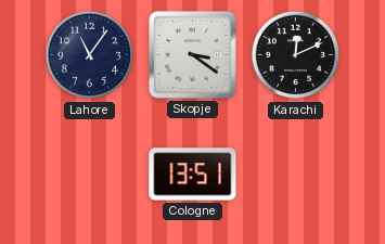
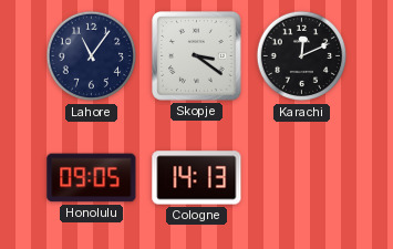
Honolulu: none -> 09:05
Cologne: 13:51 -> 14:13
